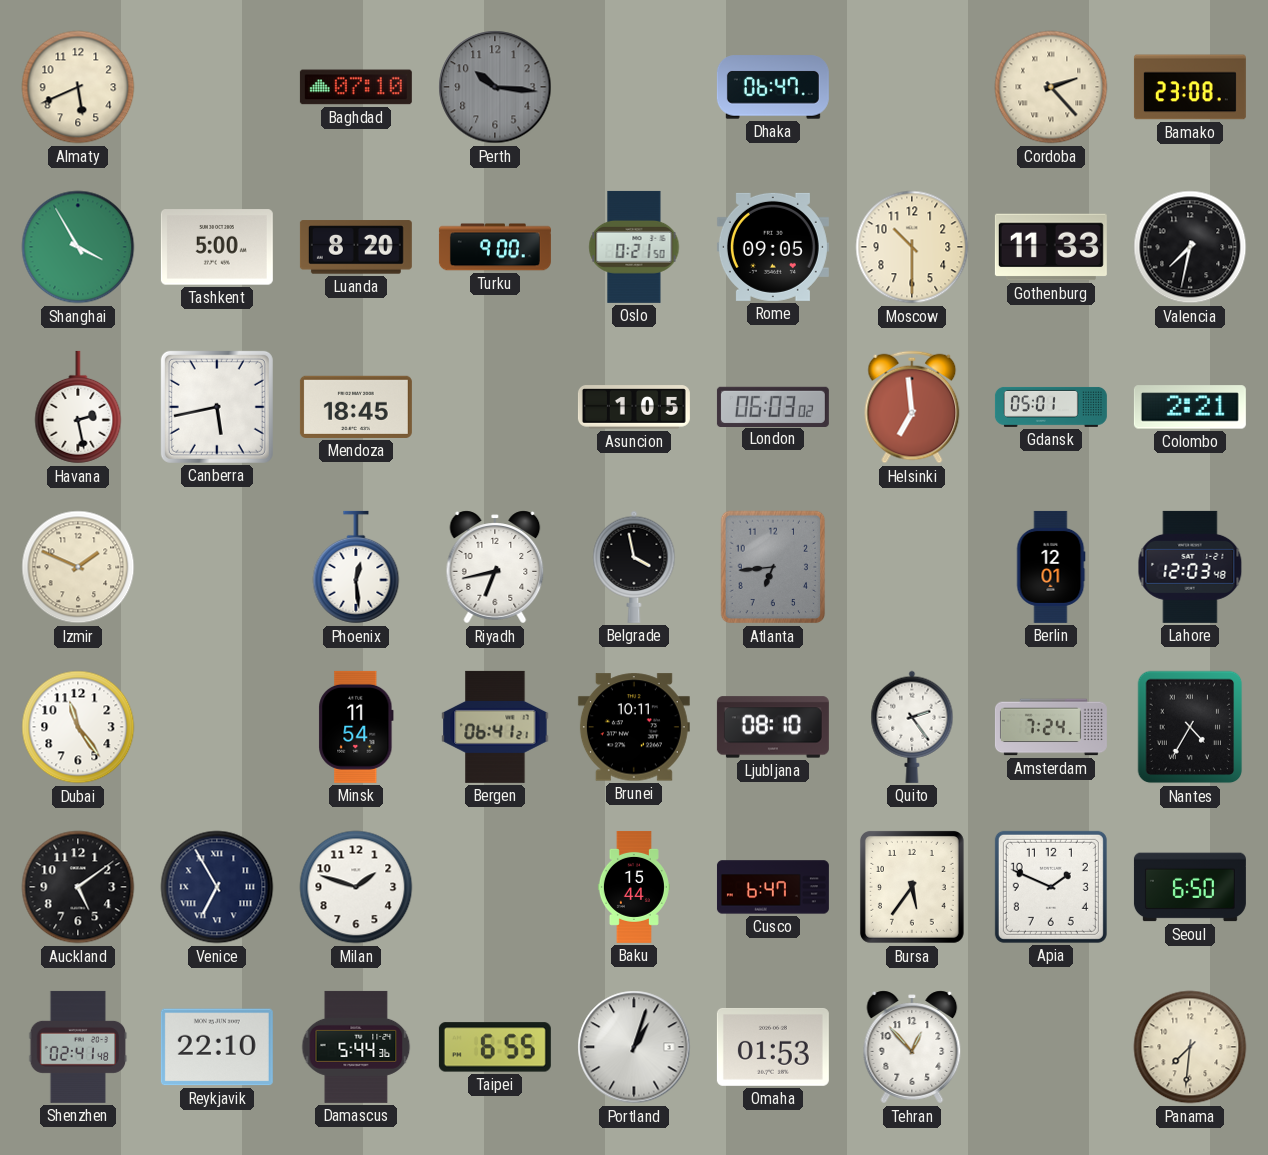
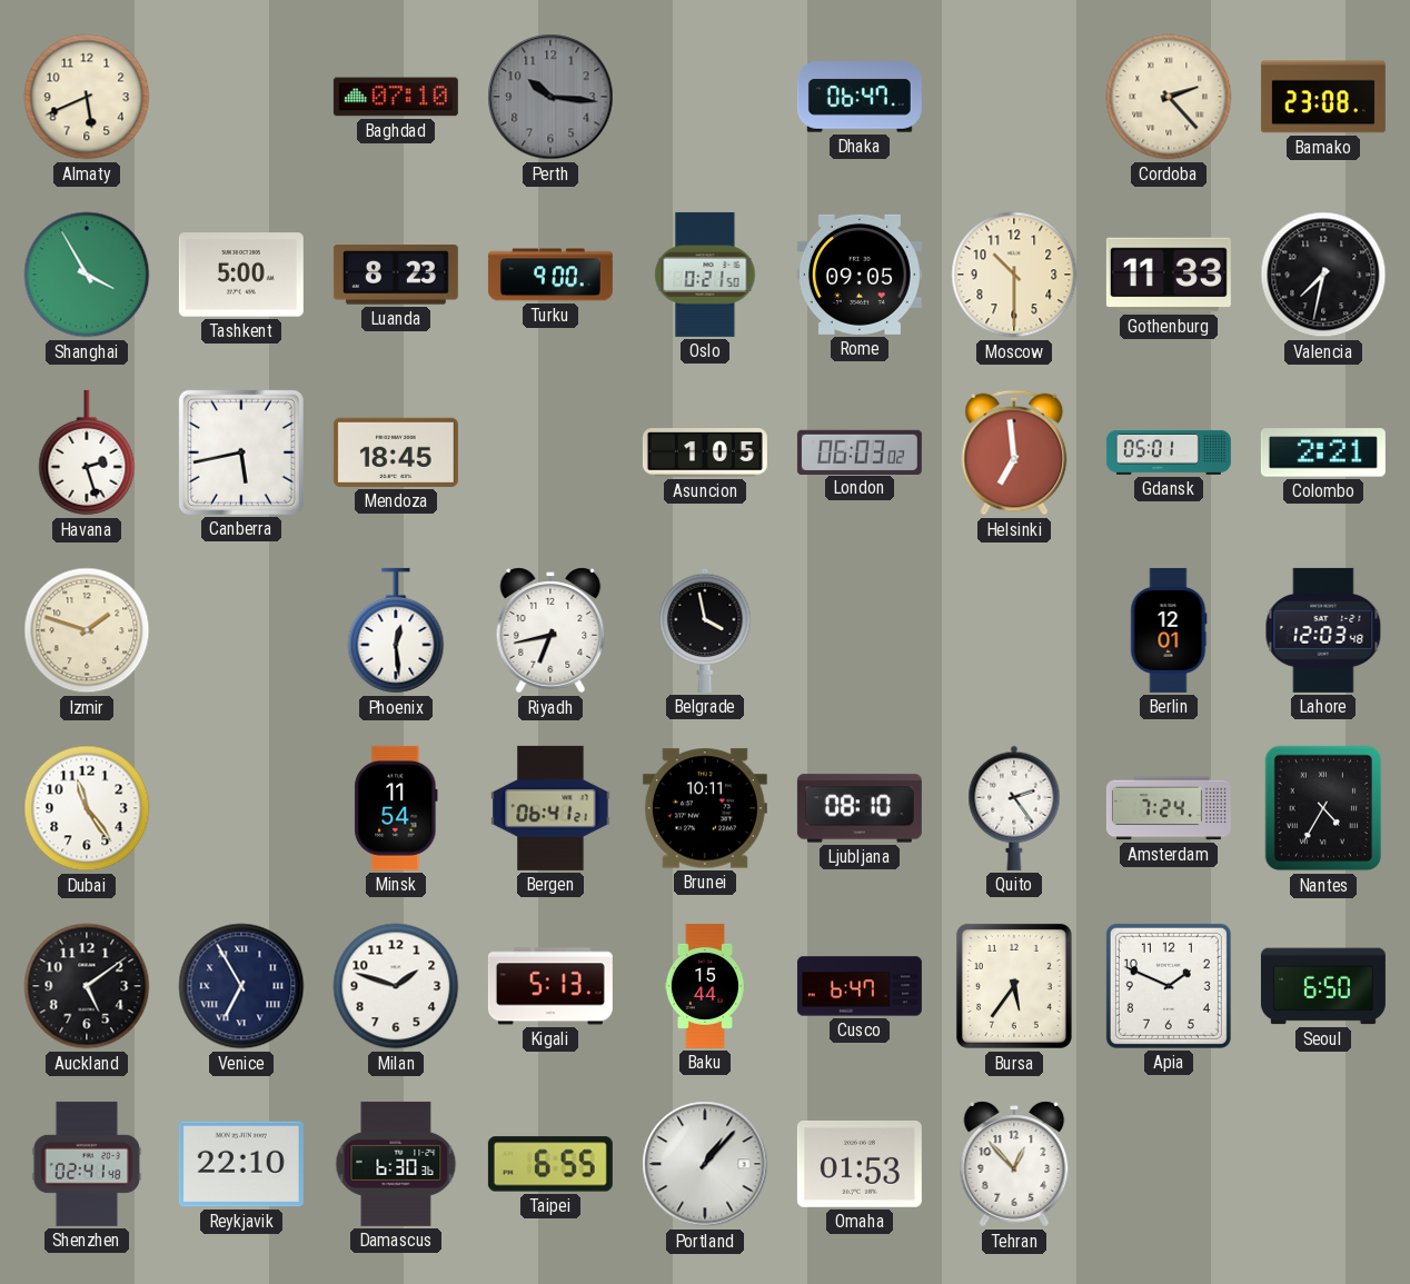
Luanda: 8:20 -> 8:23
Havana: 2:28 -> 2:27
Izmir: 1:49 -> 1:48
Atlanta: 6:44 -> none
Kigali: none -> 5:13
Damascus: 5:44 -> 6:30
Portland: 1:03 -> 1:07
Panama: 7:31 -> none
